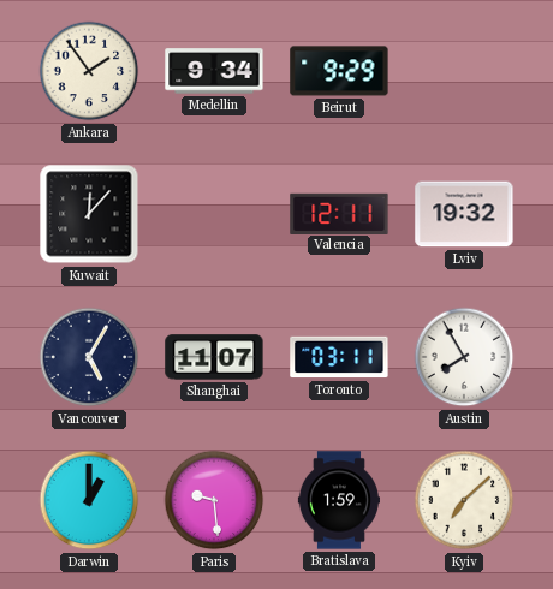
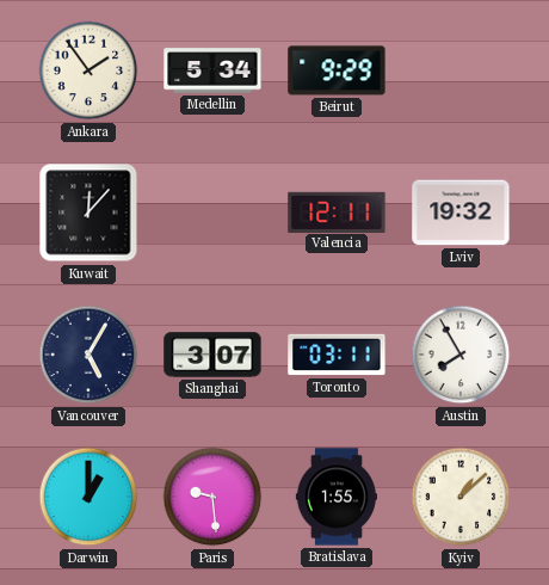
Medellin: 9:34 -> 5:34
Shanghai: 11:07 -> 3:07
Bratislava: 1:59 -> 1:55
Kyiv: 7:08 -> 1:08
